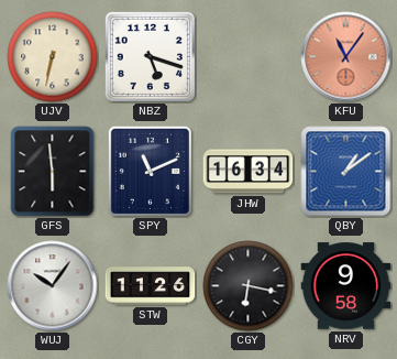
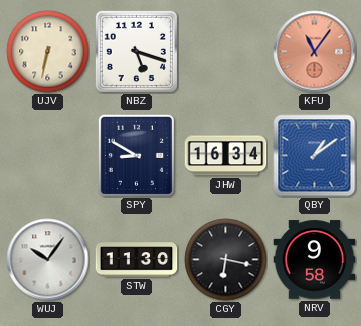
GFS: 5:59 -> none
SPY: 11:11 -> 8:50
STW: 11:26 -> 11:30
